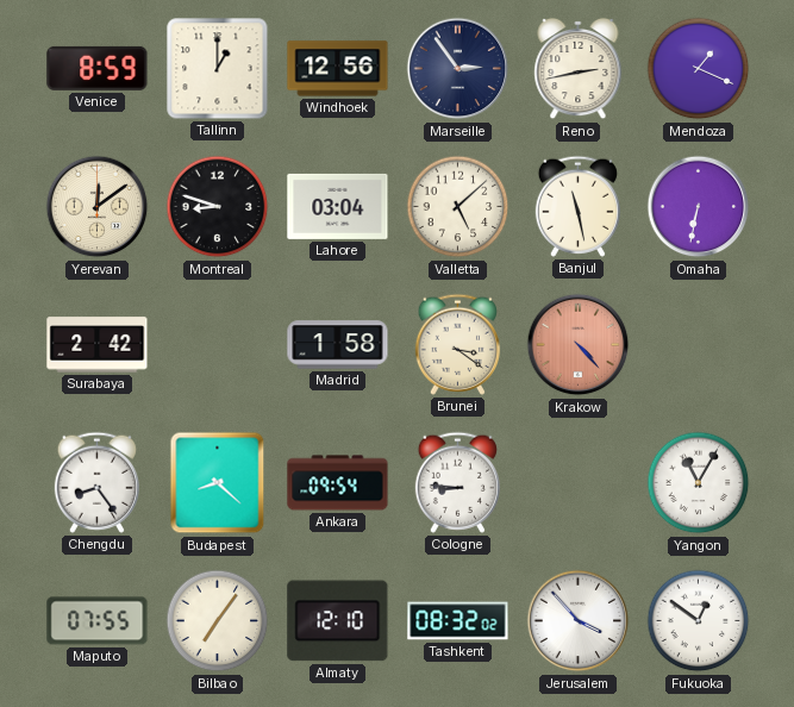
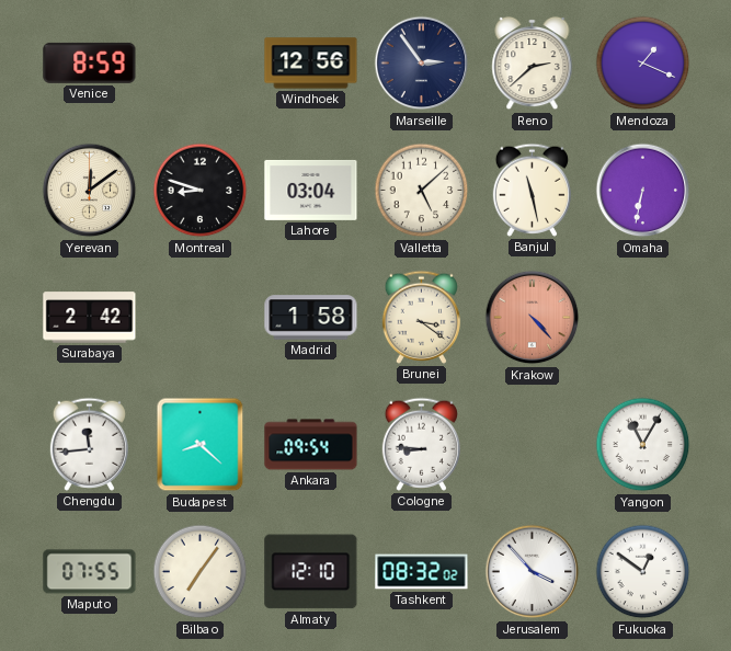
Tallinn: 1:00 -> none
Reno: 2:43 -> 2:38
Chengdu: 8:24 -> 11:44
